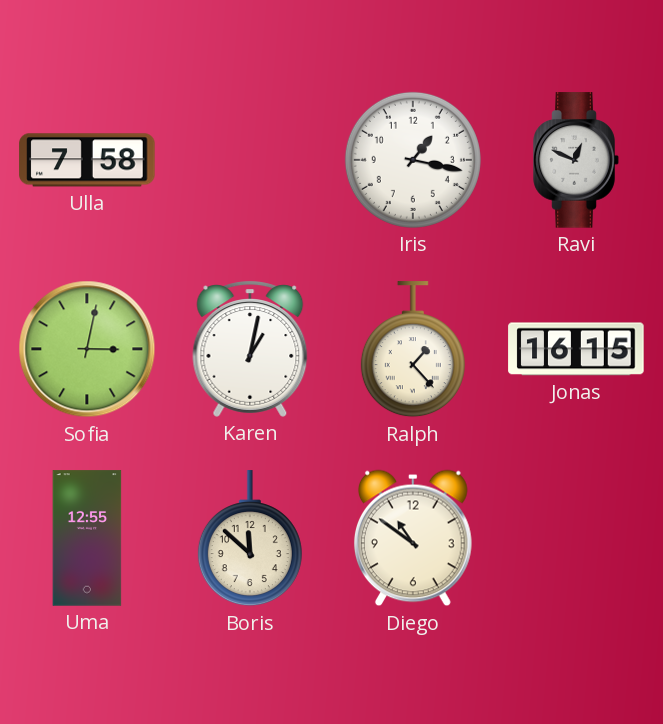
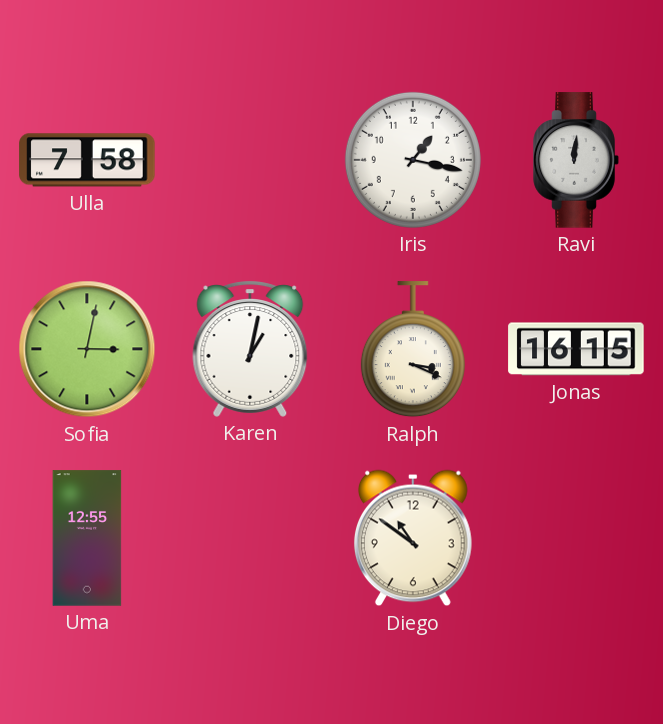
Ravi: 12:49 -> 12:01
Ralph: 1:23 -> 3:19
Boris: 11:52 -> none
